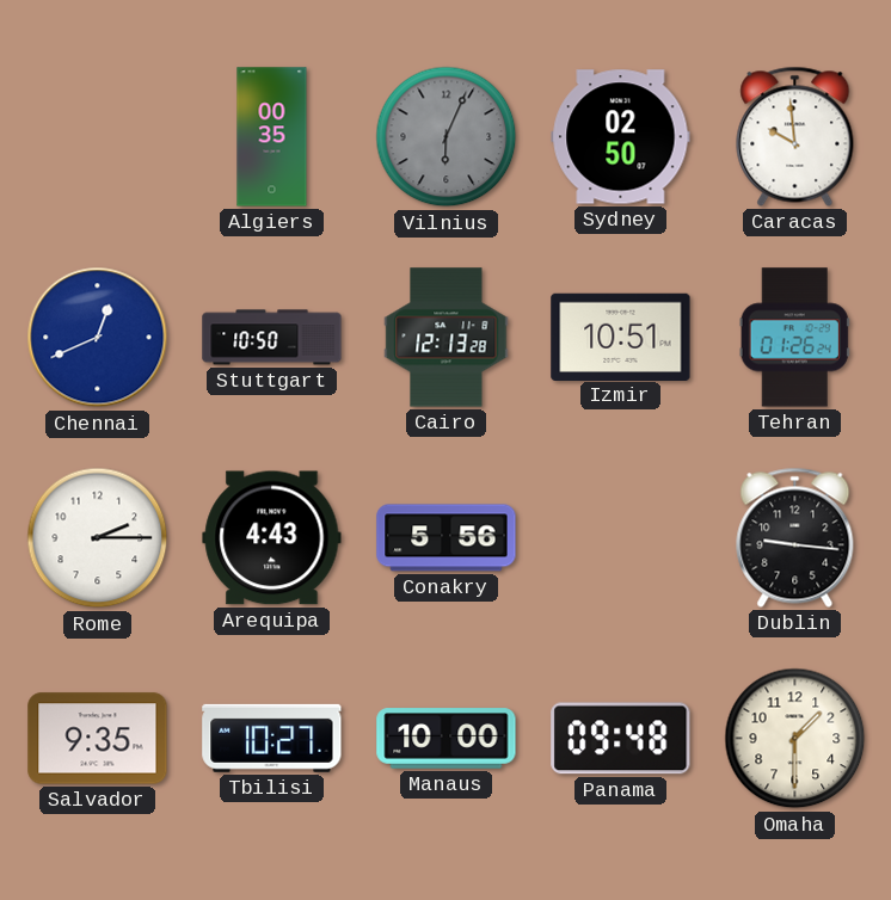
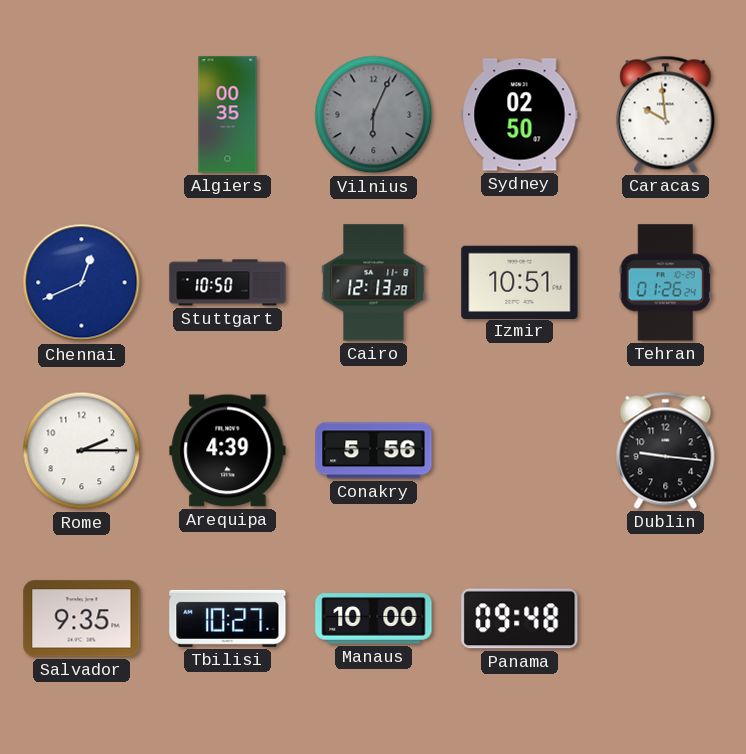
Arequipa: 4:43 -> 4:39
Omaha: 1:30 -> none
